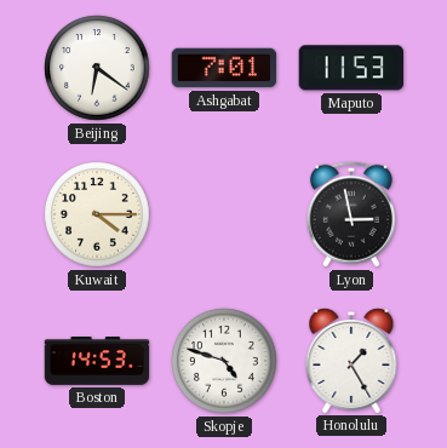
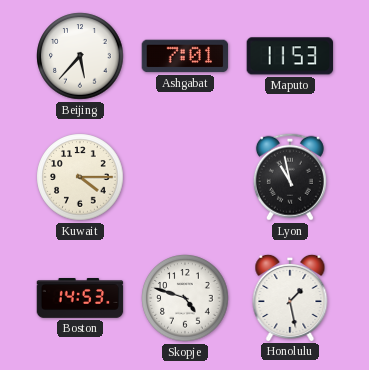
Beijing: 6:21 -> 5:37
Lyon: 2:58 -> 10:58
Honolulu: 1:25 -> 1:28
